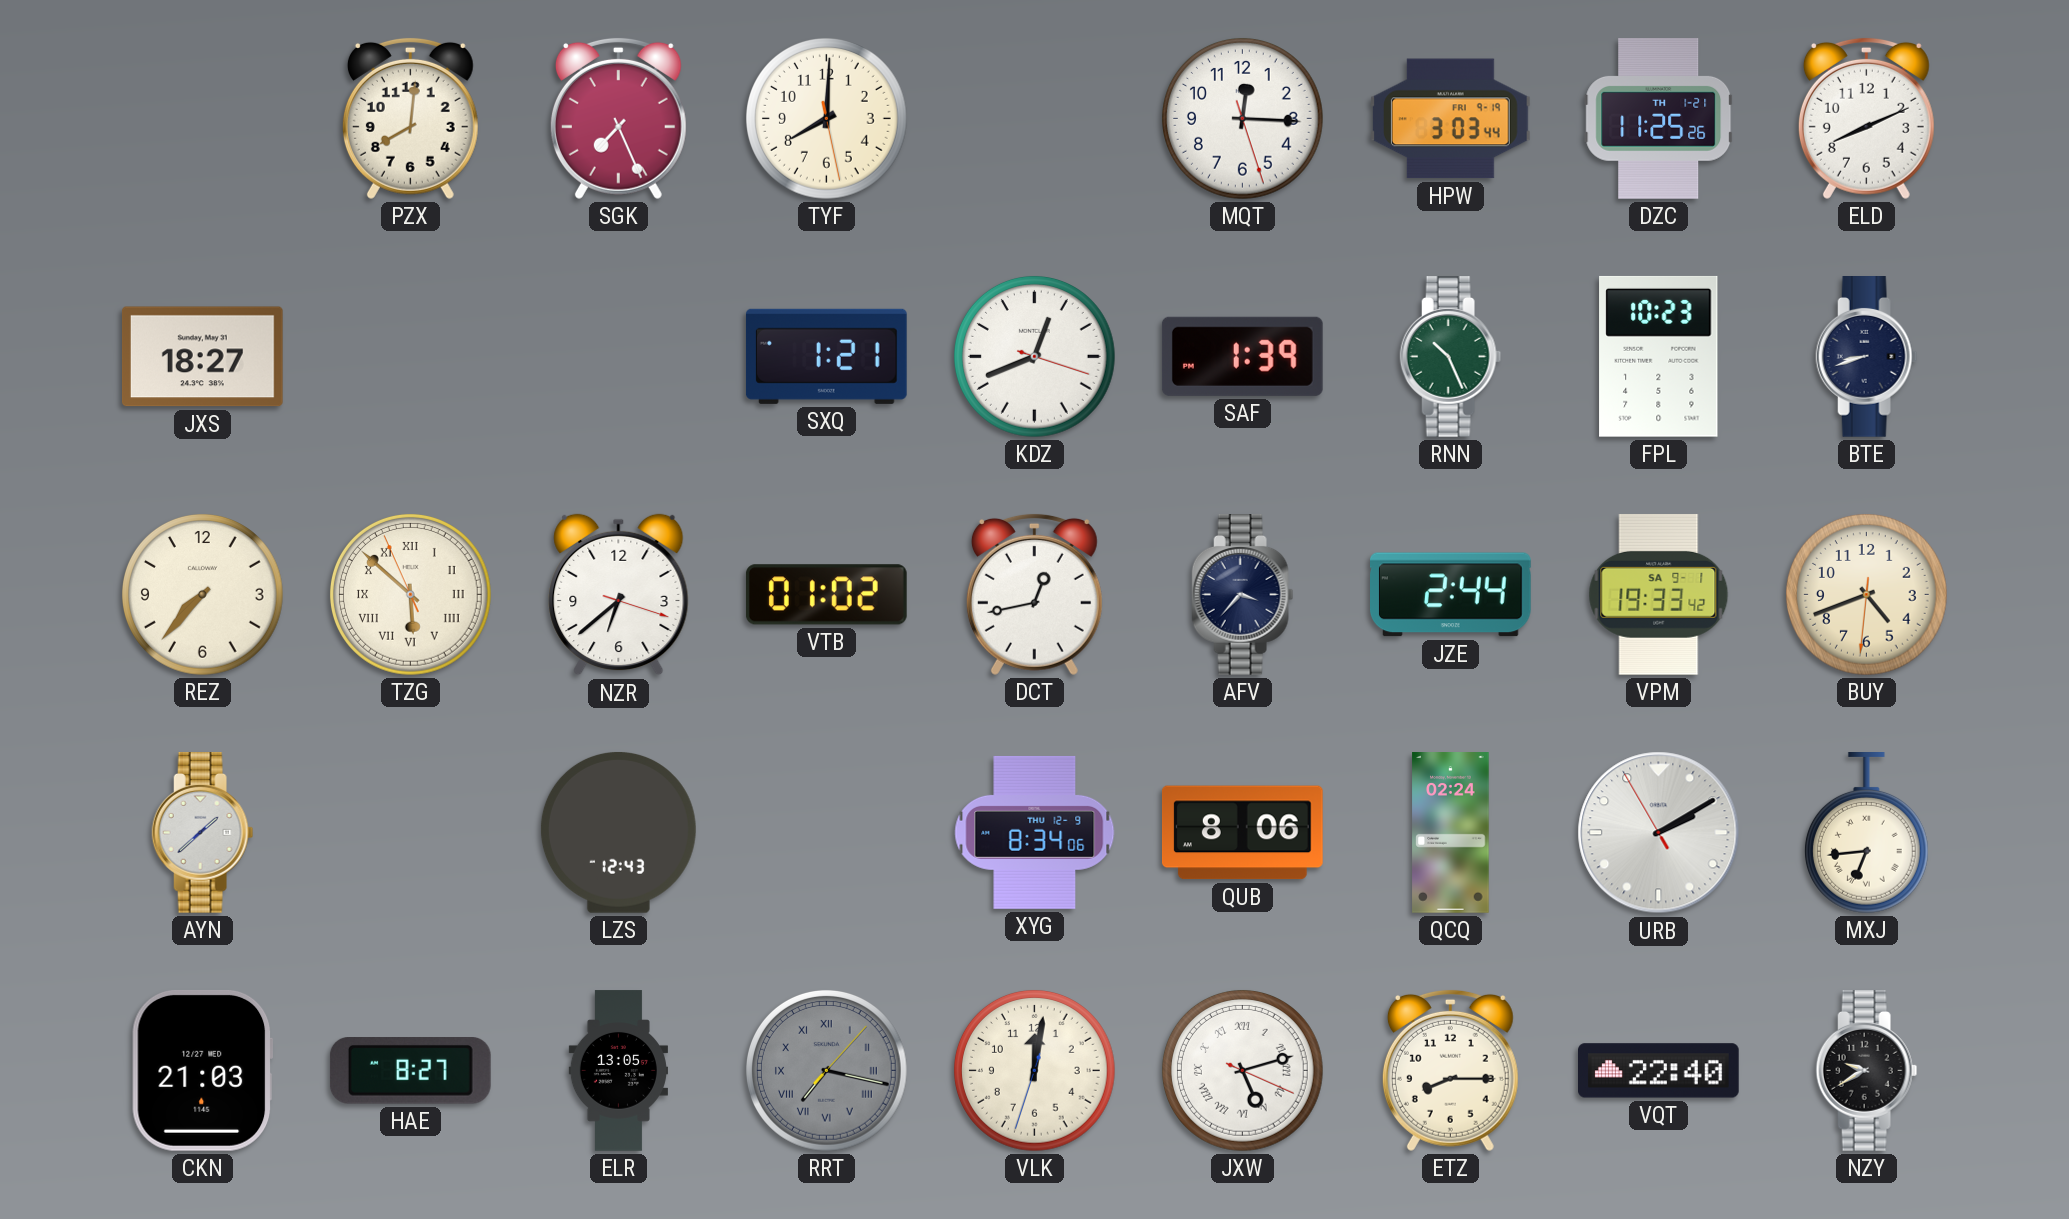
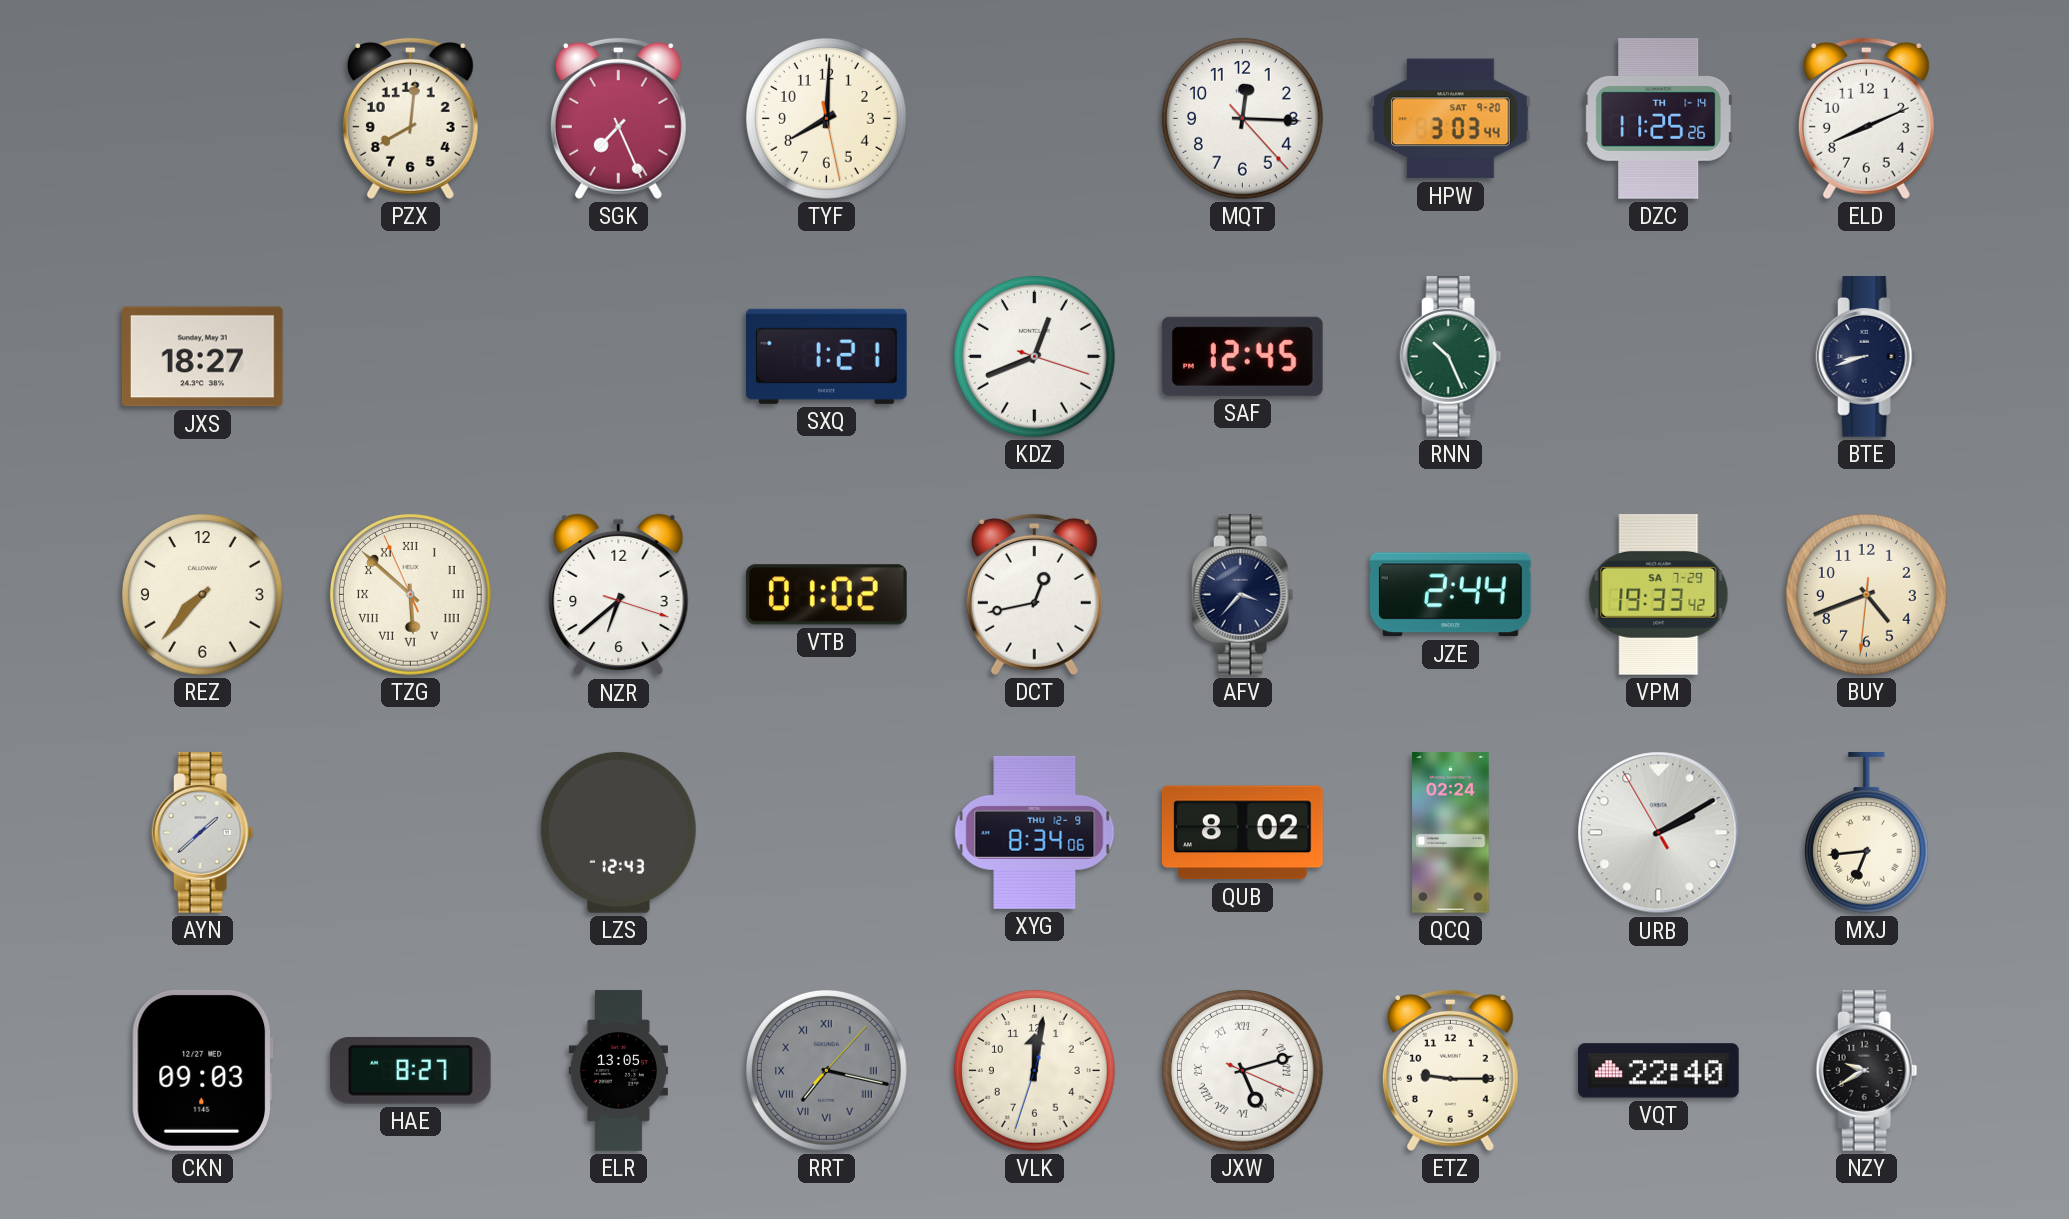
MQT: 12:15:27 -> 12:15:23
HPW date: FRI 9-19 -> SAT 9-20
DZC date: TH 1-21 -> TH 1-14
SAF: 1:39 -> 12:45
FPL: 10:23 -> none
VPM date: SA 9-1 -> SA 7-29
QUB: 8:06 -> 8:02
CKN: 21:03 -> 09:03
ETZ: 8:15 -> 9:15
